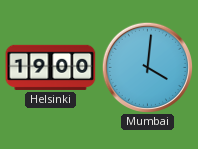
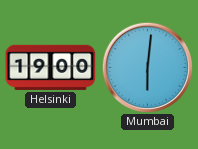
Mumbai: 4:01 -> 6:01
